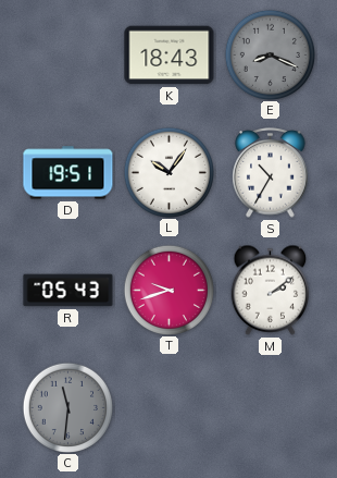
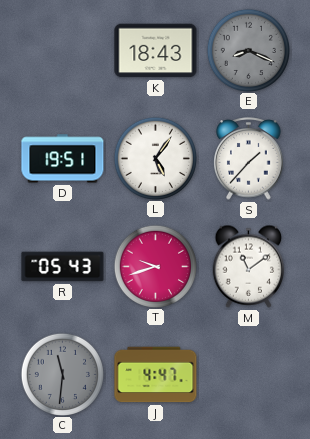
L: 10:06 -> 5:06
S: 10:35 -> 1:37
M: 2:09 -> 11:09
J: none -> 4:47
